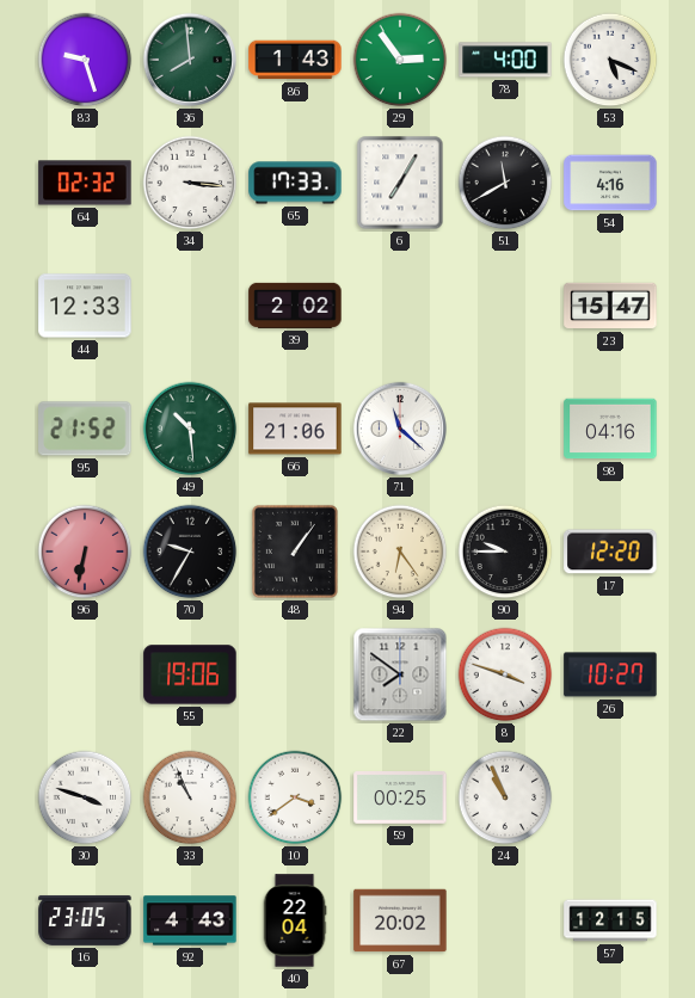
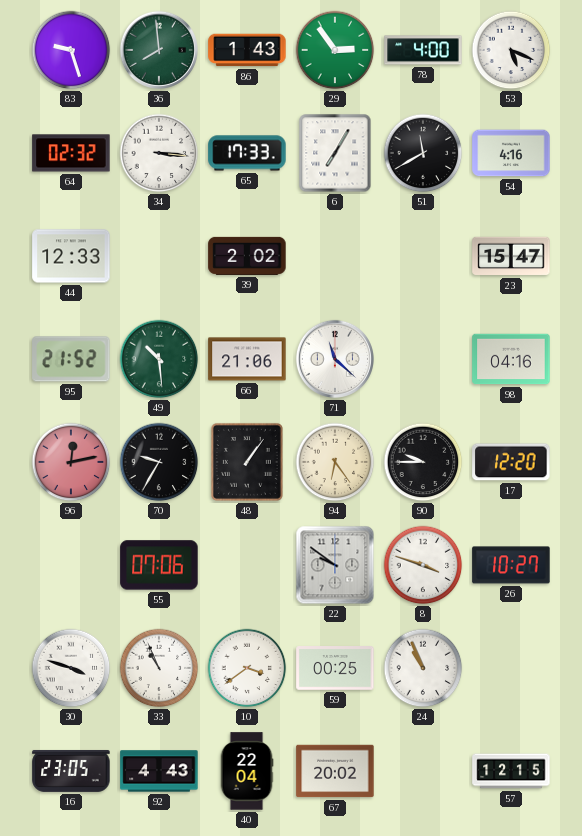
96: 6:32 -> 12:13
55: 19:06 -> 07:06
22: 7:51 -> 9:51
